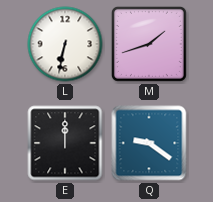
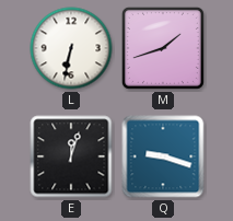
E: 12:00 -> 12:03
Q: 9:21 -> 9:18
